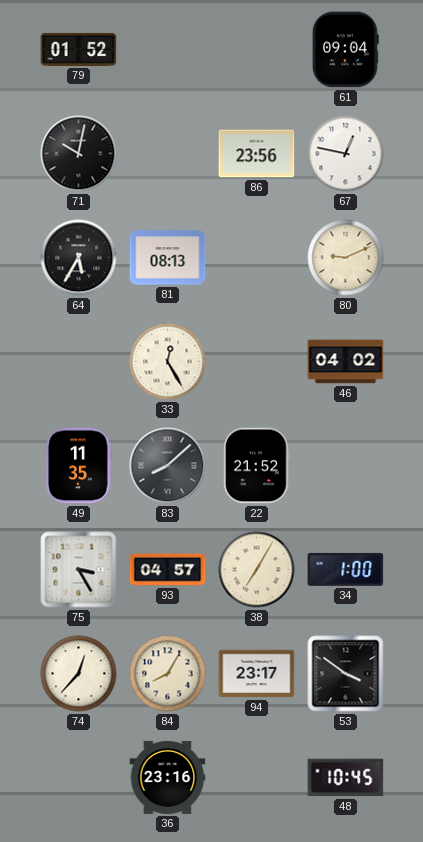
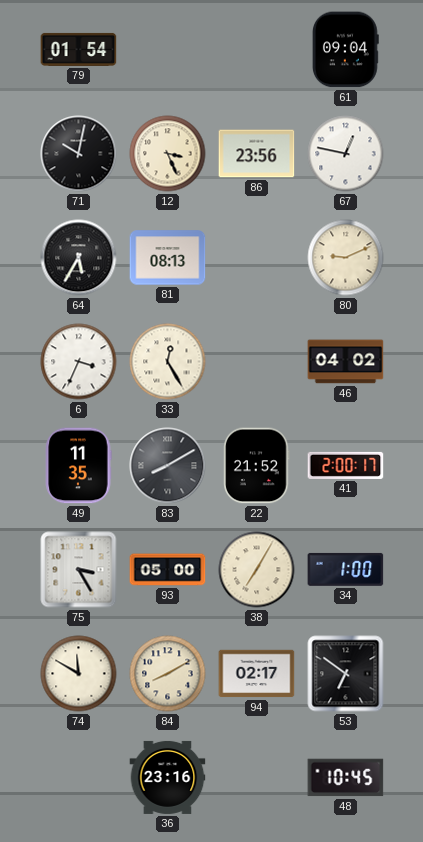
79: 01:52 -> 01:54
12: none -> 3:26
6: none -> 3:34
83: 8:08 -> 8:10
41: none -> 2:00
93: 04:57 -> 05:00
74: 12:37 -> 11:50
84: 8:05 -> 8:10
94: 23:17 -> 02:17
53: 3:51 -> 6:51
